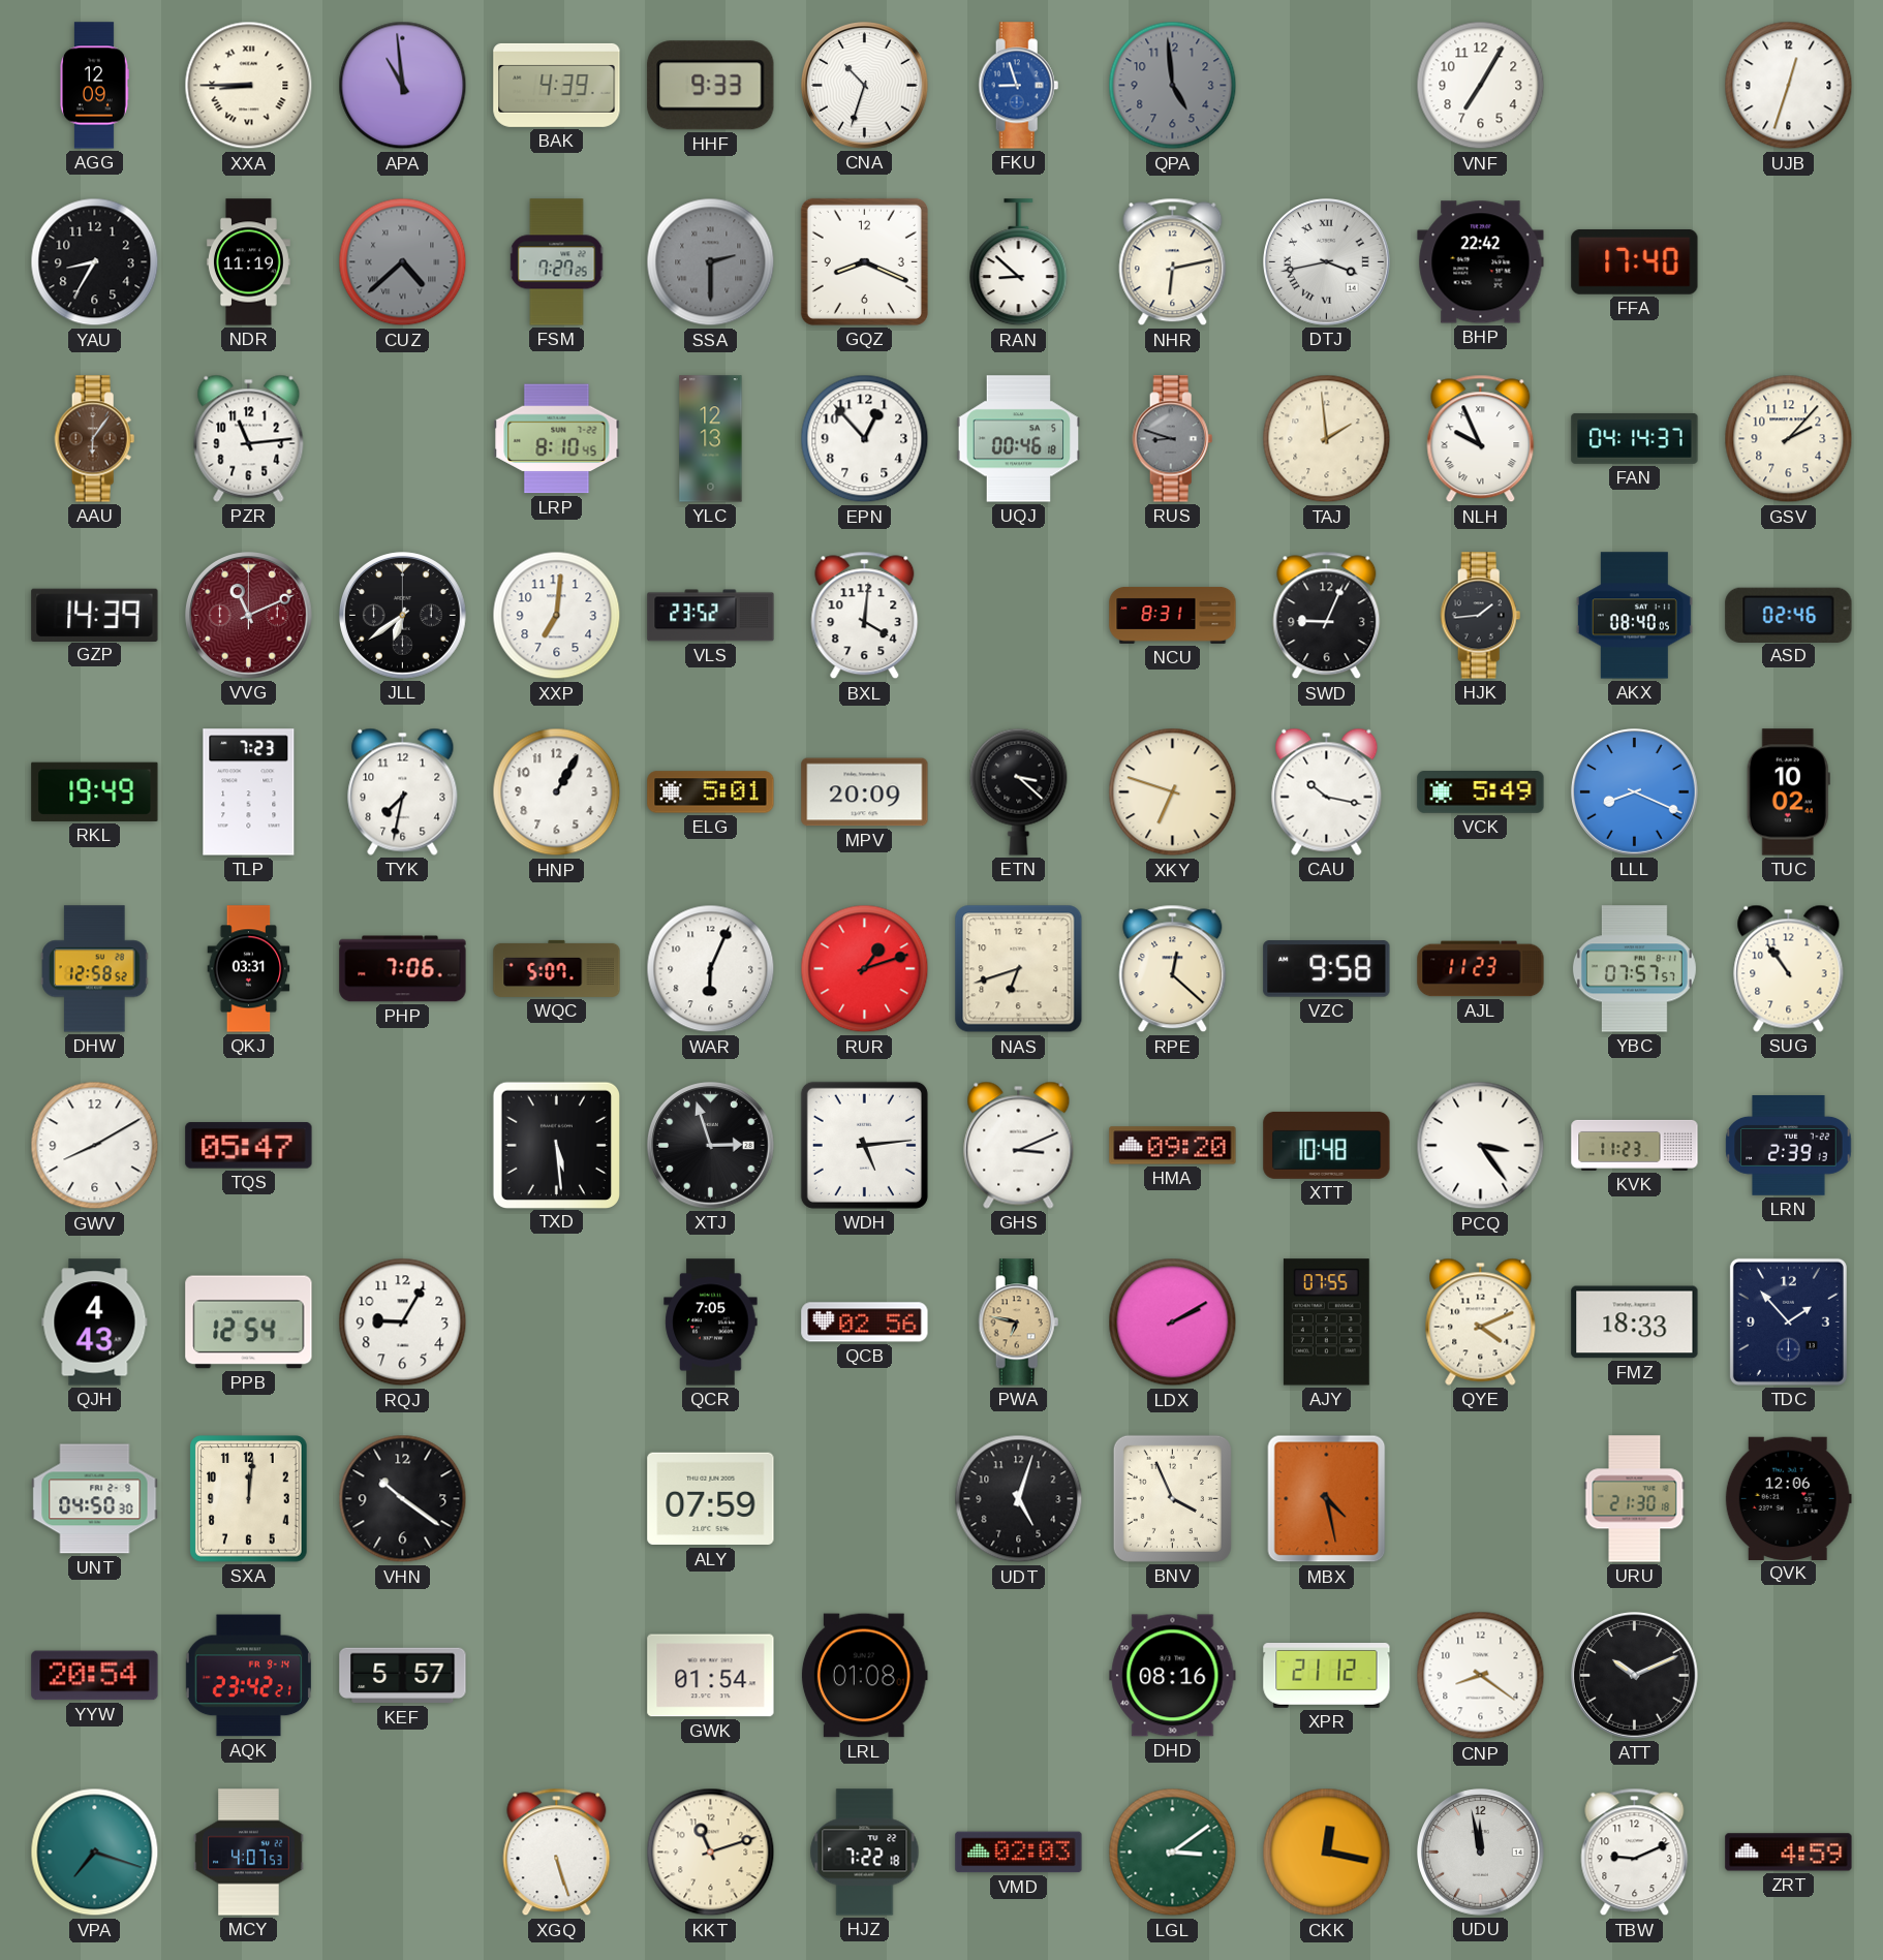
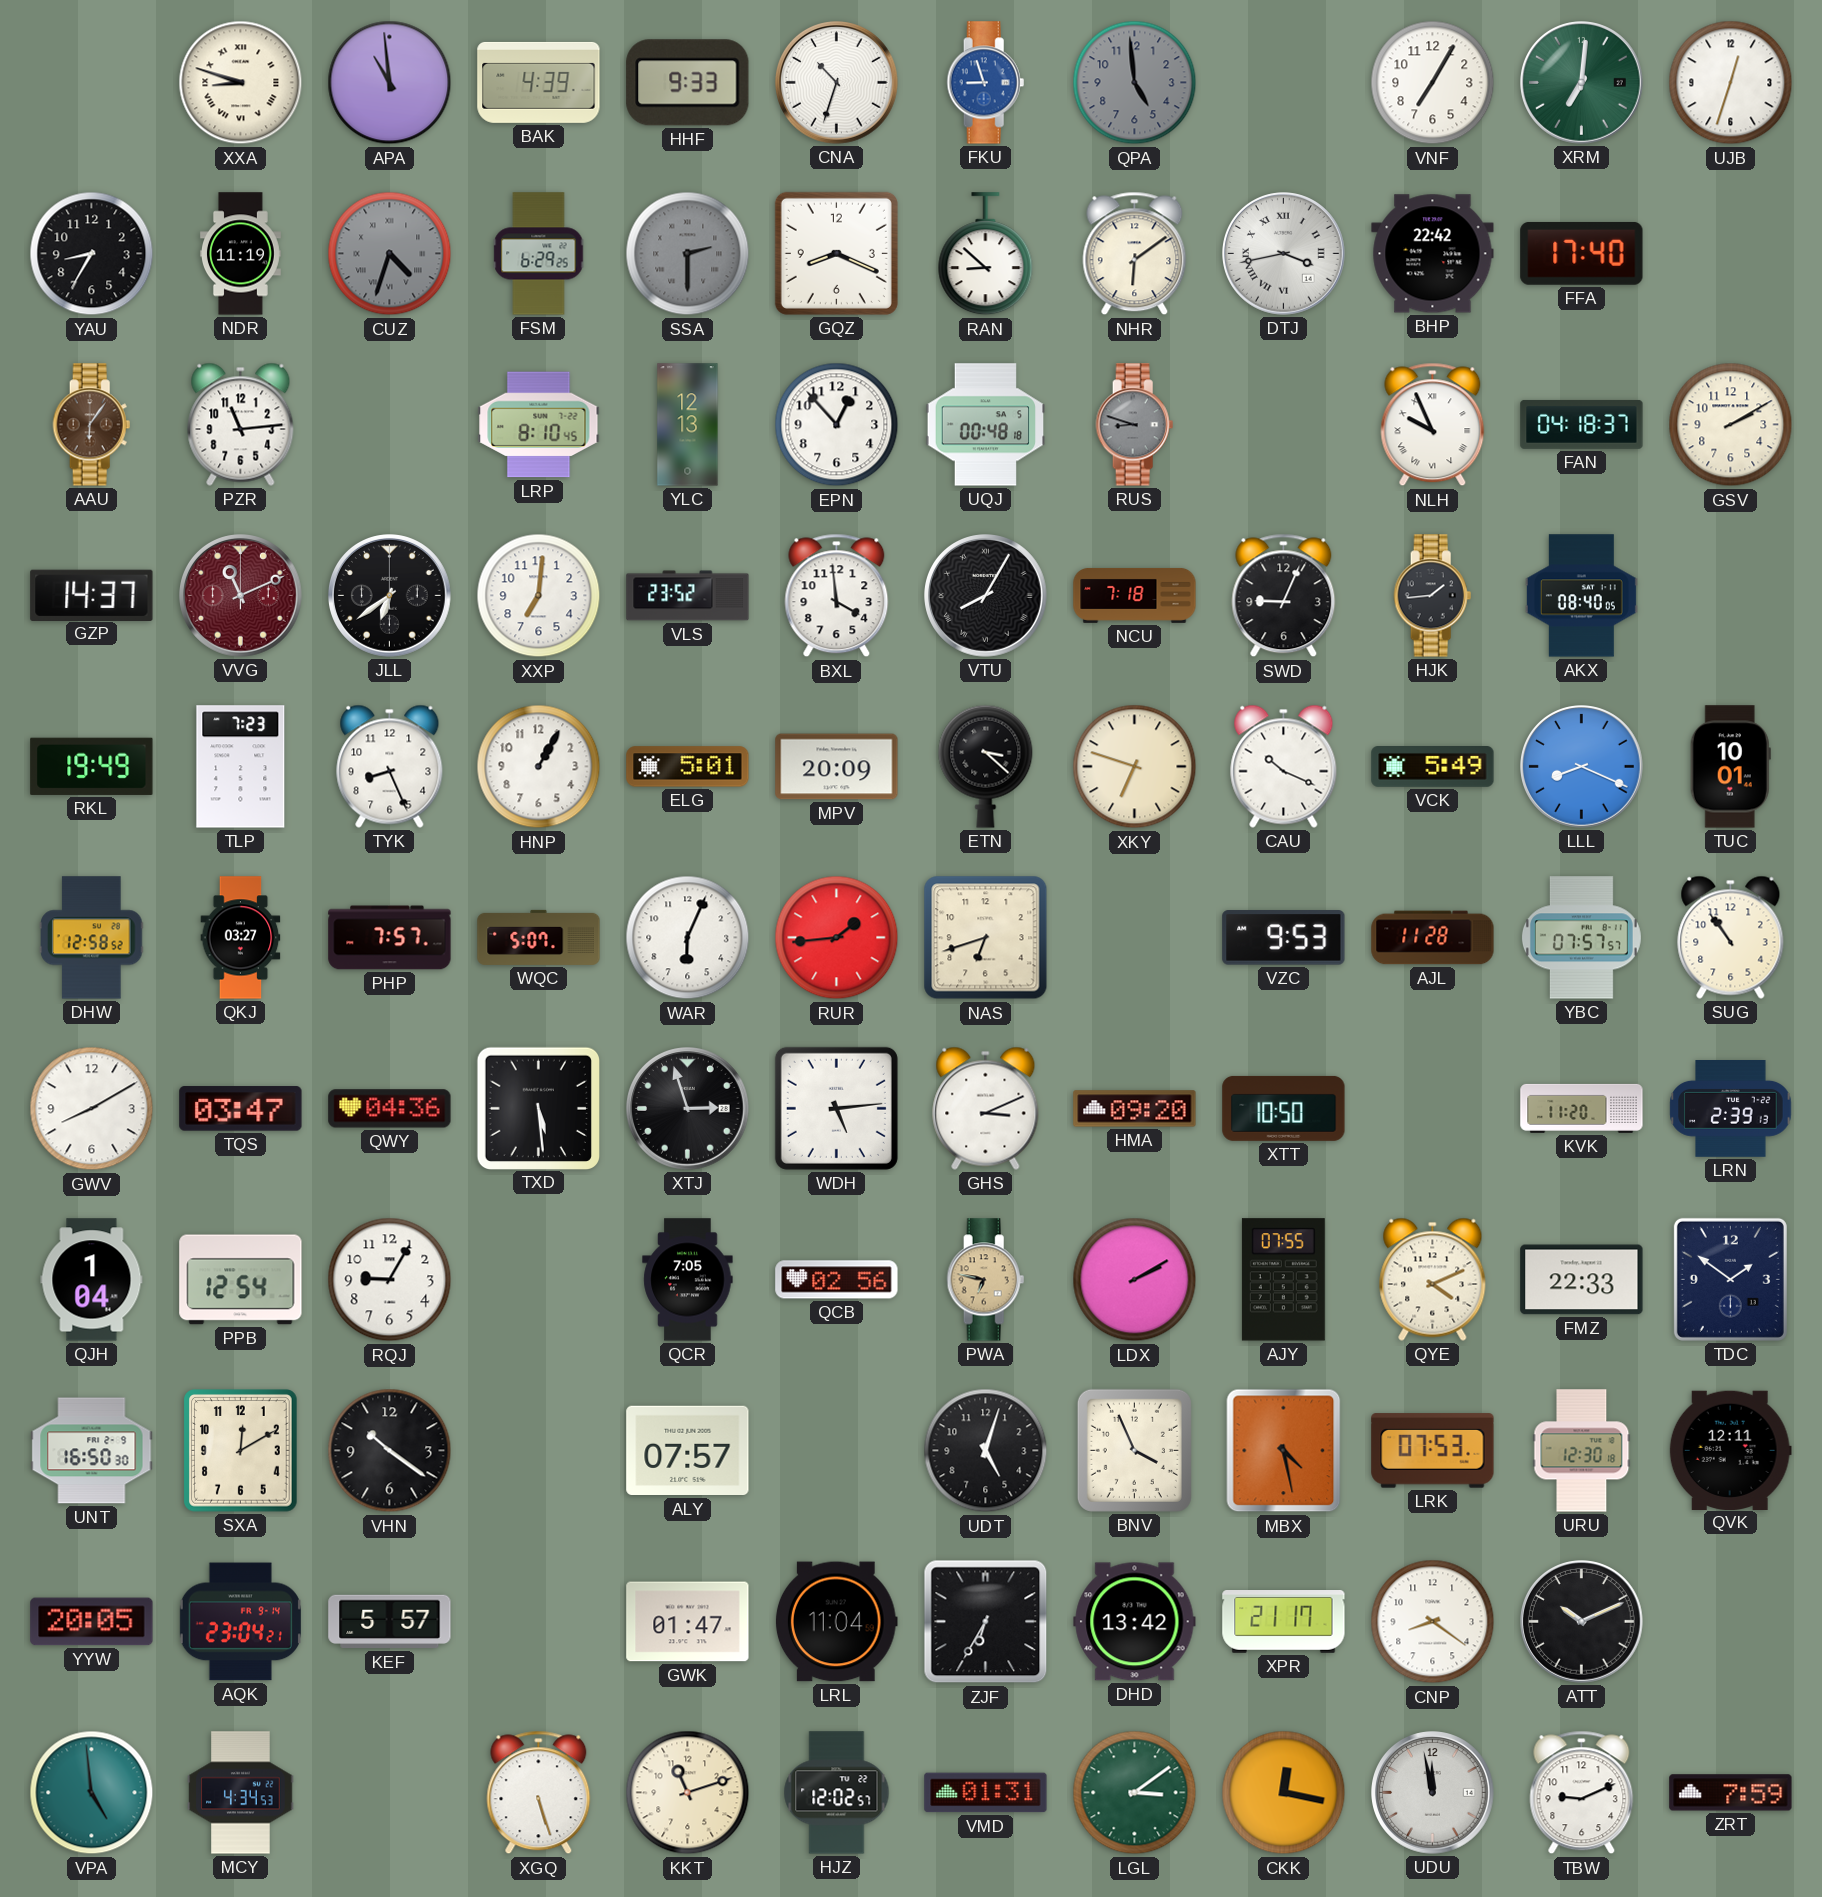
AGG: 12:09 -> none
XXA: 8:45 -> 8:48
XRM: none -> 7:01
CUZ: 4:38 -> 4:33
FSM: 7:27 -> 6:29
NHR: 6:13 -> 6:09
UQJ: 00:46 -> 00:48
TAJ: 1:59 -> none
FAN: 04:14 -> 04:18
GSV: 2:07 -> 2:10
GZP: 14:39 -> 14:37
BXL: 4:01 -> 3:59
VTU: none -> 8:05
NCU: 8:31 -> 7:18
ASD: 02:46 -> none
TYK: 7:32 -> 8:26
CAU: 10:17 -> 10:19
TUC: 10:02 -> 10:01
QKJ: 03:31 -> 03:27
PHP: 7:06 -> 7:57
RUR: 1:12 -> 1:44
RPE: 12:22 -> none
VZC: 9:58 -> 9:53
AJL: 11:23 -> 11:28
TQS: 05:47 -> 03:47
QWY: none -> 04:36
XTT: 10:48 -> 10:50
PCQ: 3:24 -> none
KVK: 11:23 -> 11:20
QJH: 4:43 -> 1:04
FMZ: 18:33 -> 22:33
TDC: 1:53 -> 1:51
UNT: 04:50 -> 16:50
SXA: 12:01 -> 12:10
ALY: 07:59 -> 07:57
LRK: none -> 07:53
URU: 21:30 -> 12:30
QVK: 12:06 -> 12:11
YYW: 20:54 -> 20:05
AQK: 23:42 -> 23:04
GWK: 01:54 -> 01:47
LRL: 01:08 -> 11:04
ZJF: none -> 6:35
DHD: 08:16 -> 13:42
XPR: 21:12 -> 21:17
VPA: 7:18 -> 4:59
MCY: 4:07 -> 4:34
HJZ: 7:22 -> 12:02
VMD: 02:03 -> 01:31
ZRT: 4:59 -> 7:59
